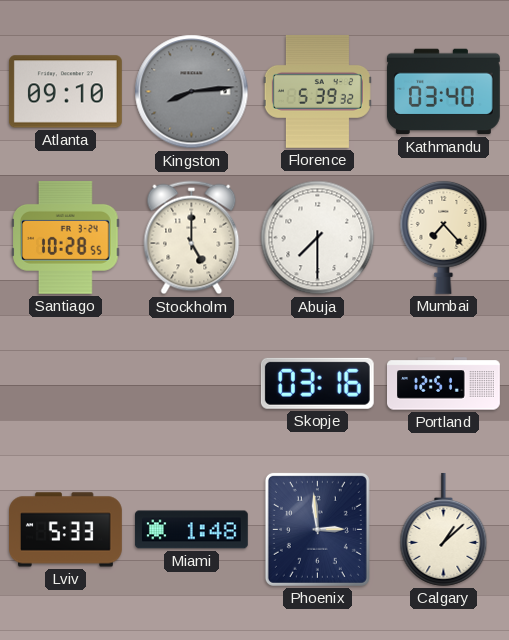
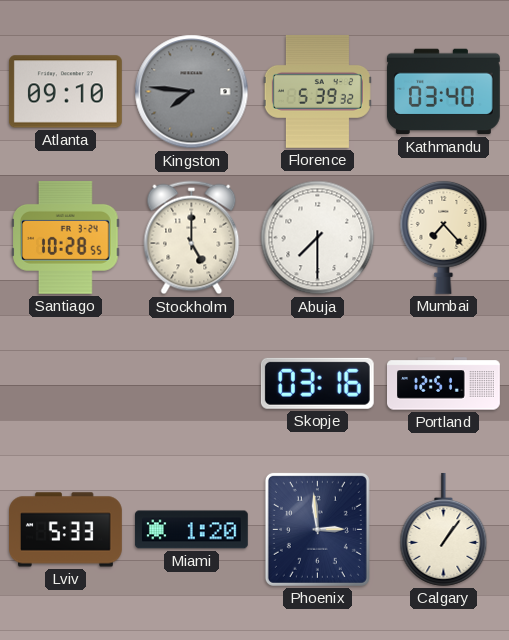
Kingston: 8:14 -> 7:46
Miami: 1:48 -> 1:20
Calgary: 1:08 -> 1:06
